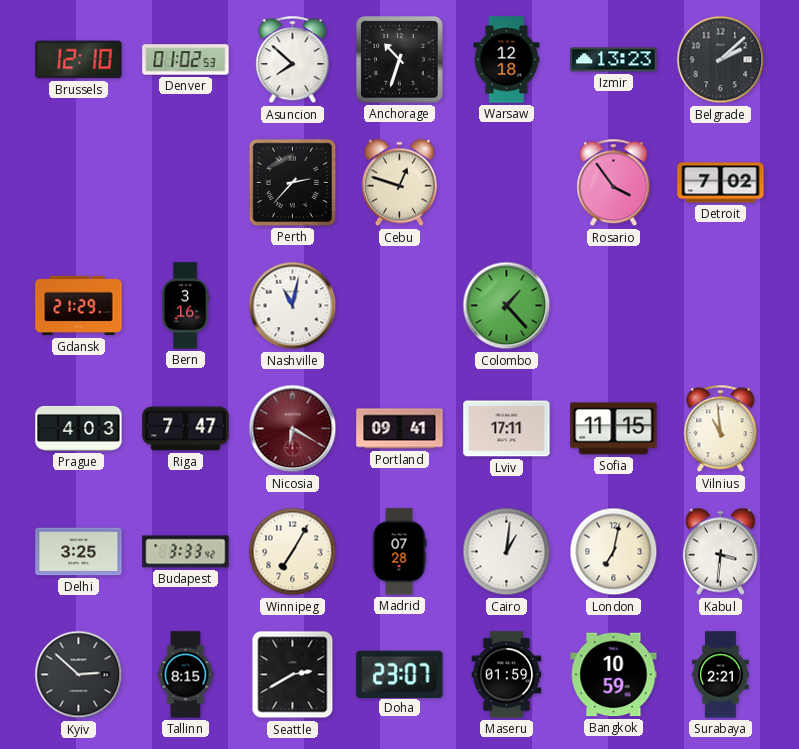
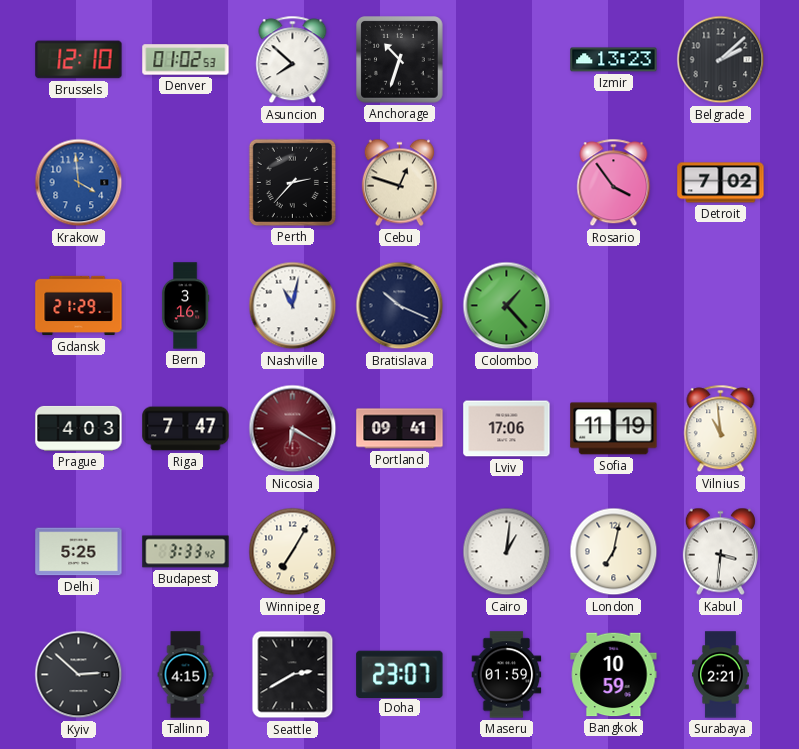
Warsaw: 12:18 -> none
Krakow: none -> 3:59
Bratislava: none -> 10:19
Lviv: 17:11 -> 17:06
Sofia: 11:15 -> 11:19
Delhi: 3:25 -> 5:25
Madrid: 07:28 -> none
Tallinn: 8:15 -> 4:15
